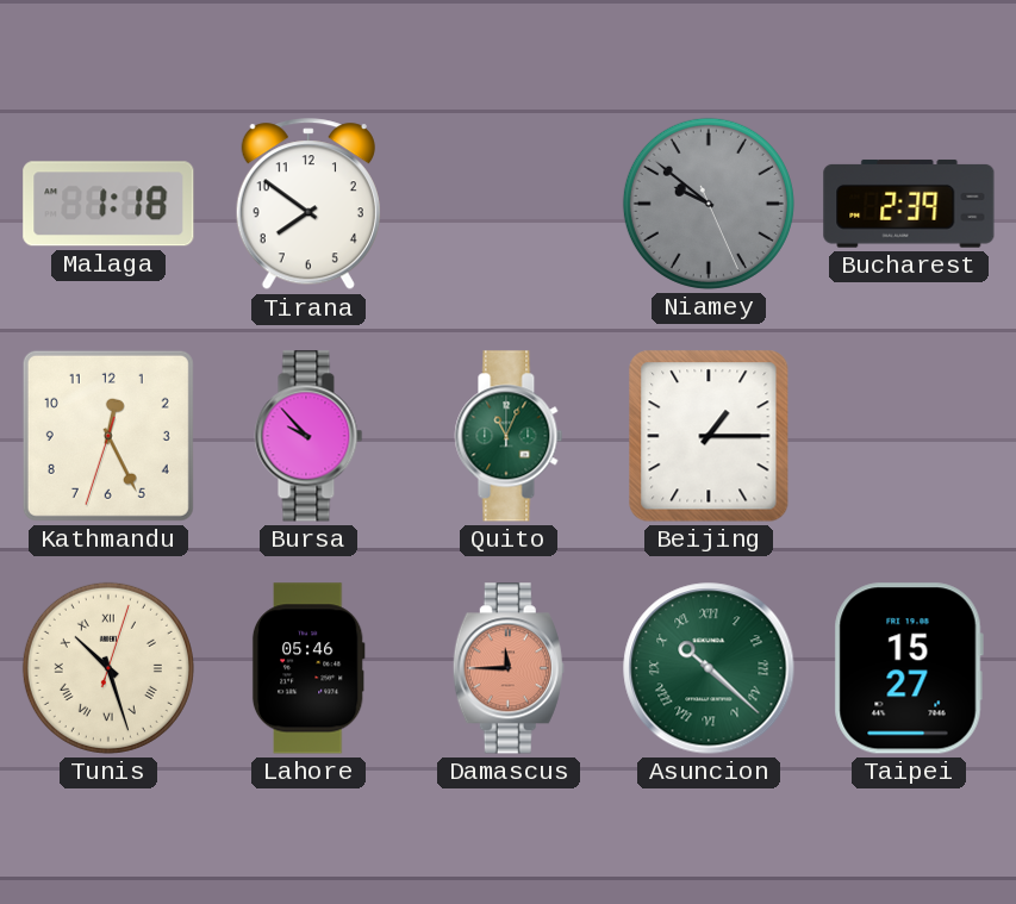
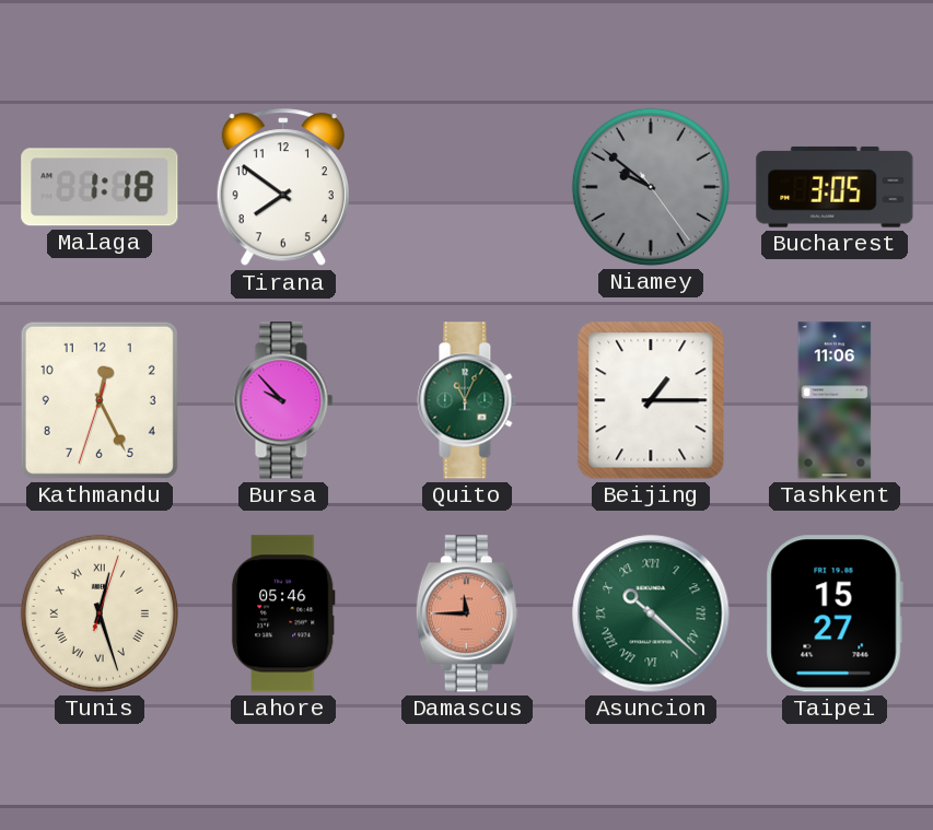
Niamey: 9:51:26 -> 9:51:24
Bucharest: 2:39 -> 3:05
Tashkent: none -> 11:06
Tunis: 10:27 -> 12:27
